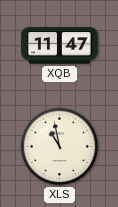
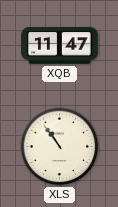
XLS: 10:58 -> 10:54
